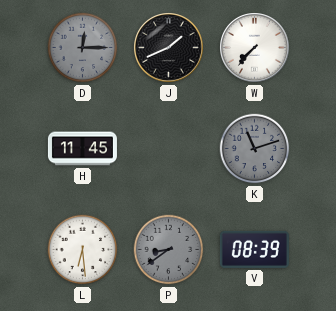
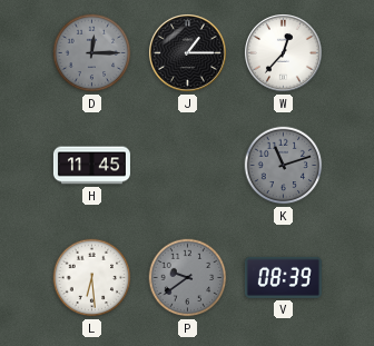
J: 1:41 -> 1:15
W: 7:37 -> 12:37
P: 8:39 -> 9:39
